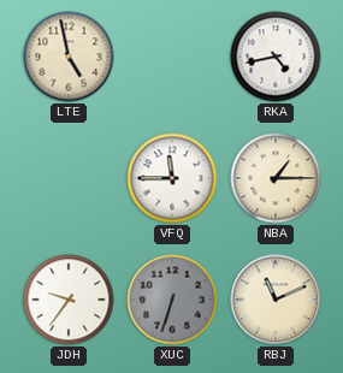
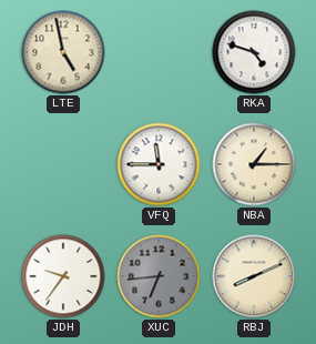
RKA: 4:43 -> 4:48
XUC: 6:33 -> 6:44
RBJ: 11:11 -> 8:11
